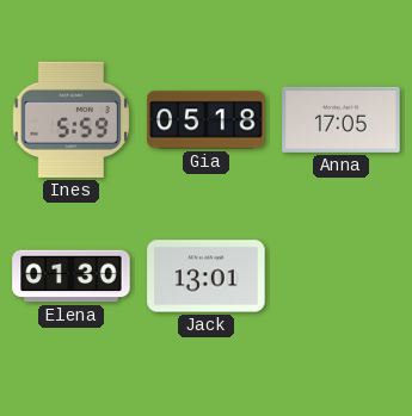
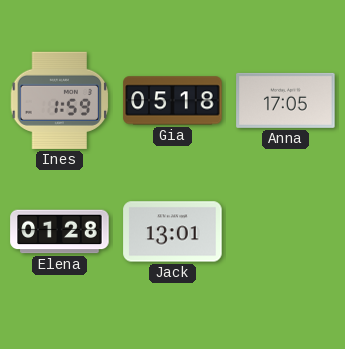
Ines: 5:59 -> 1:59
Elena: 01:30 -> 01:28
